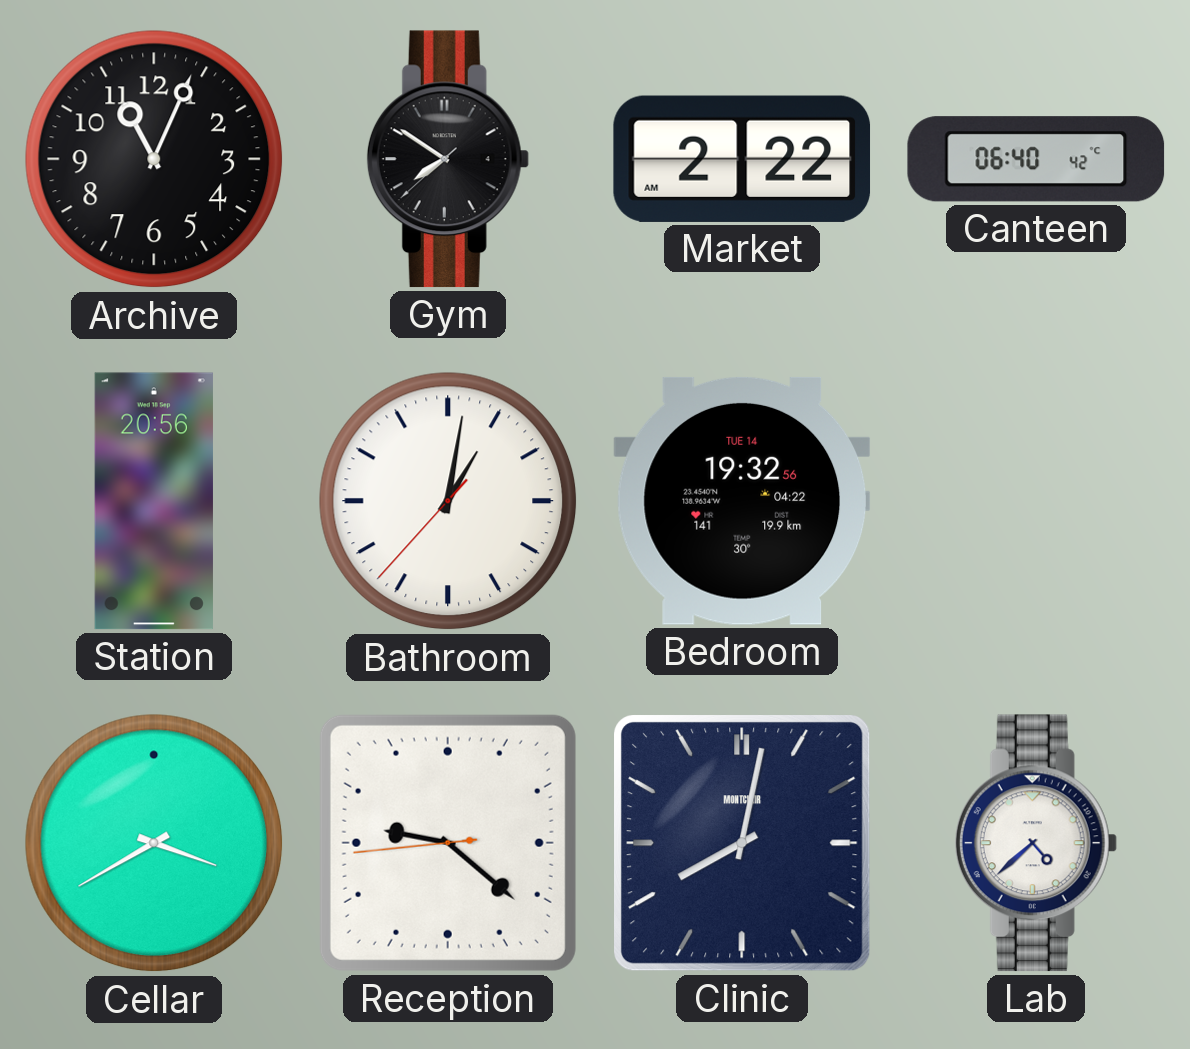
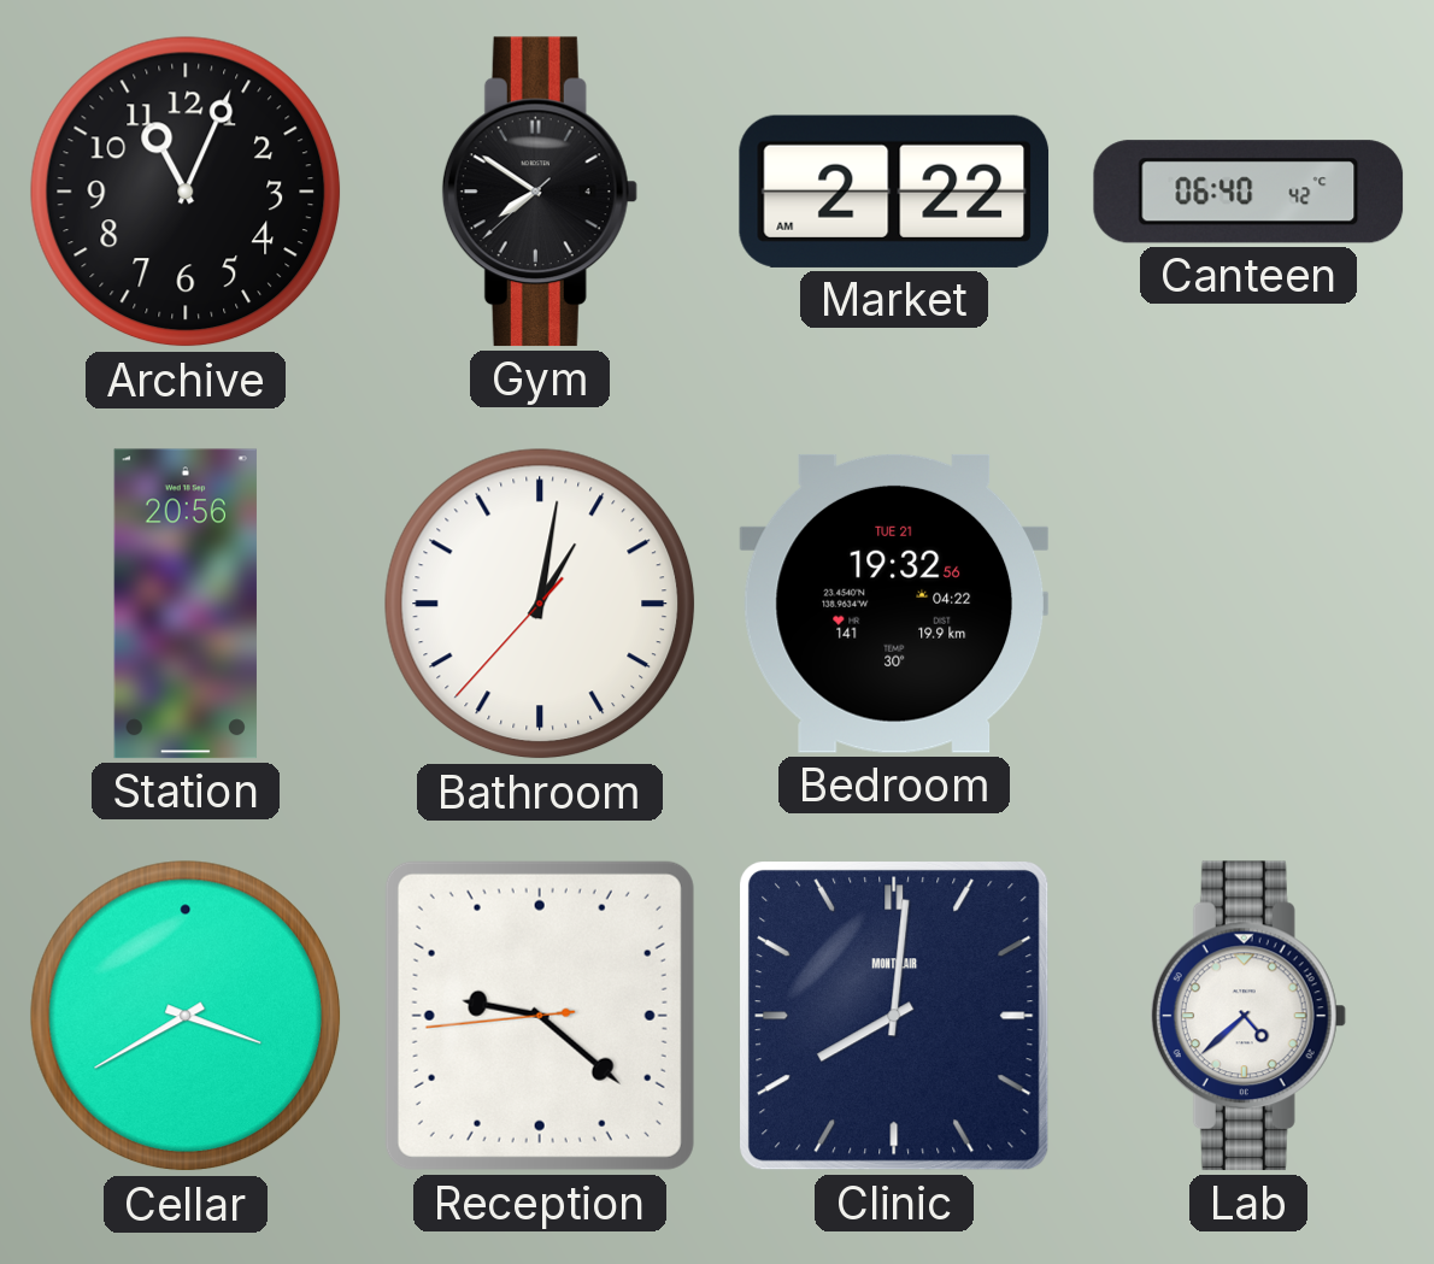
Bedroom date: TUE 14 -> TUE 21
Clinic: 8:02 -> 8:01
